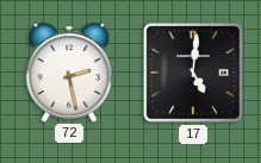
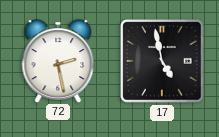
17: 5:01 -> 4:58
